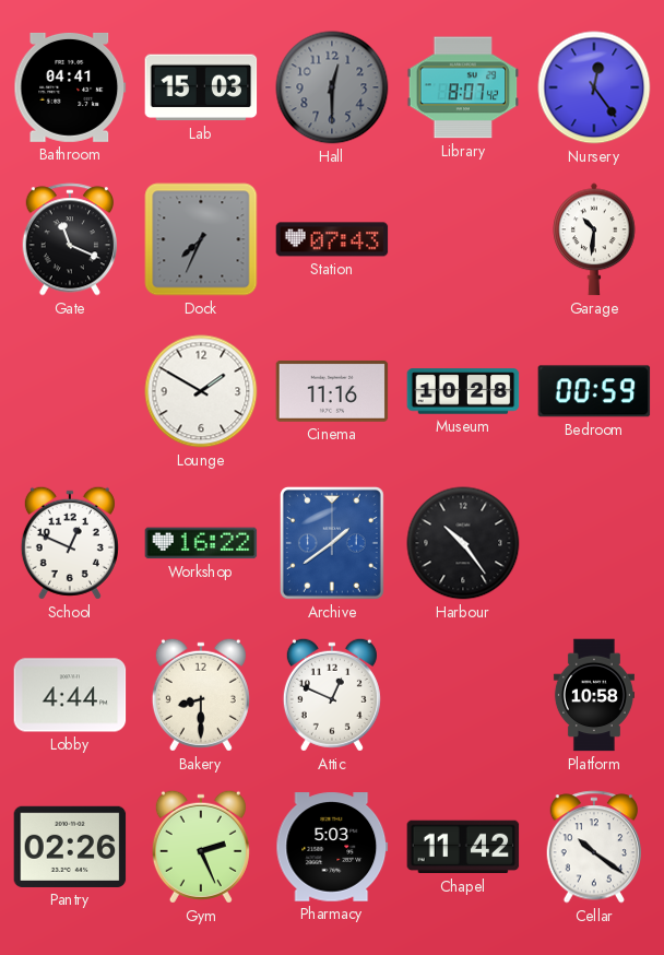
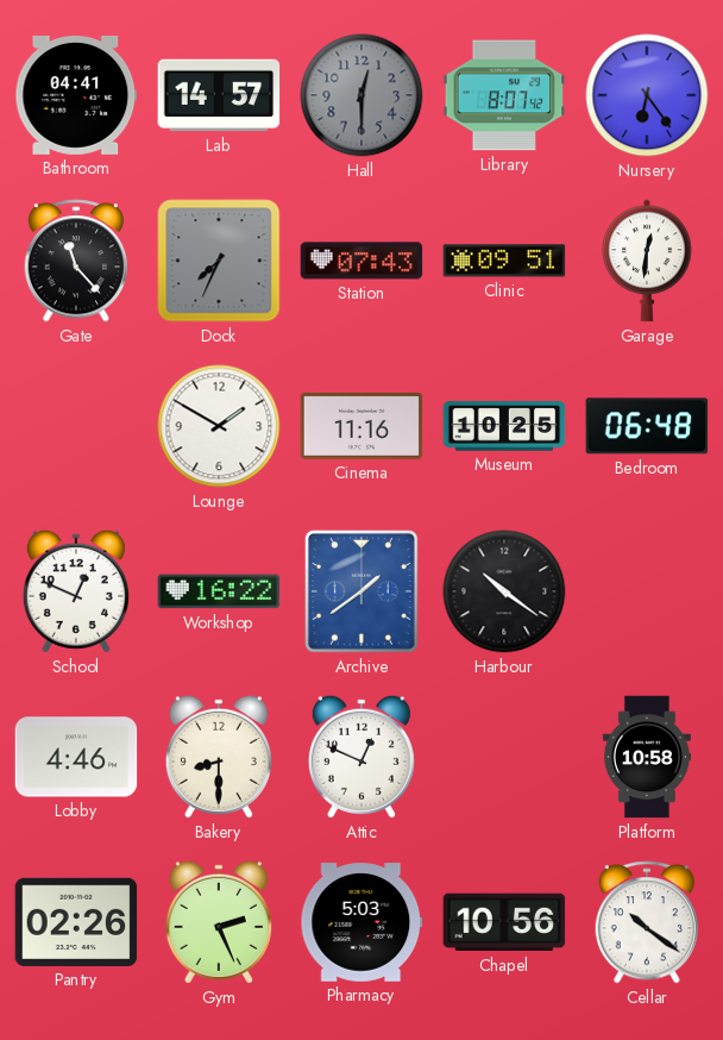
Lab: 15:03 -> 14:57
Nursery: 12:24 -> 6:24
Gate: 11:19 -> 11:23
Clinic: none -> 09:51
Garage: 10:31 -> 12:31
Museum: 10:28 -> 10:25
Bedroom: 00:59 -> 06:48
Harbour: 10:24 -> 10:21
Lobby: 4:44 -> 4:46
Chapel: 11:42 -> 10:56
